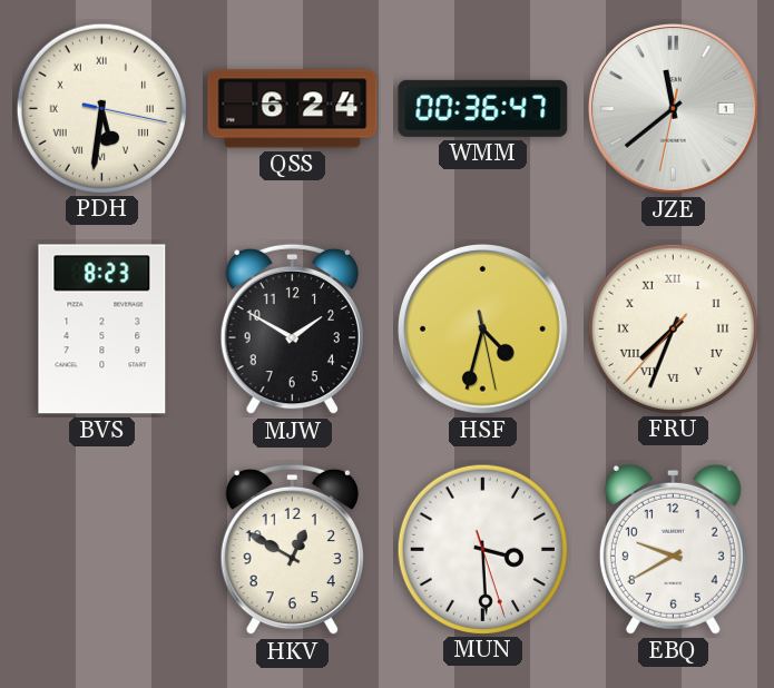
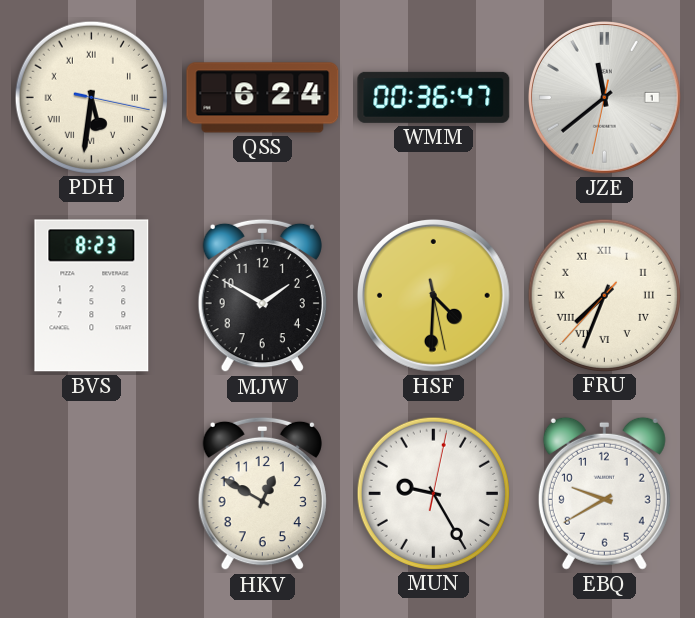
HSF: 4:32 -> 4:30
MUN: 3:29 -> 9:25
